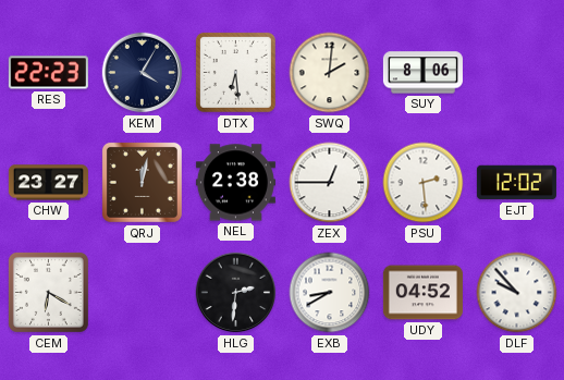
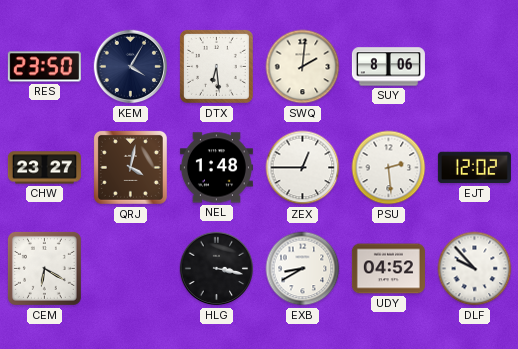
RES: 22:23 -> 23:50
QRJ: 12:02 -> 4:02
NEL: 2:38 -> 1:48
HLG: 2:31 -> 3:17
